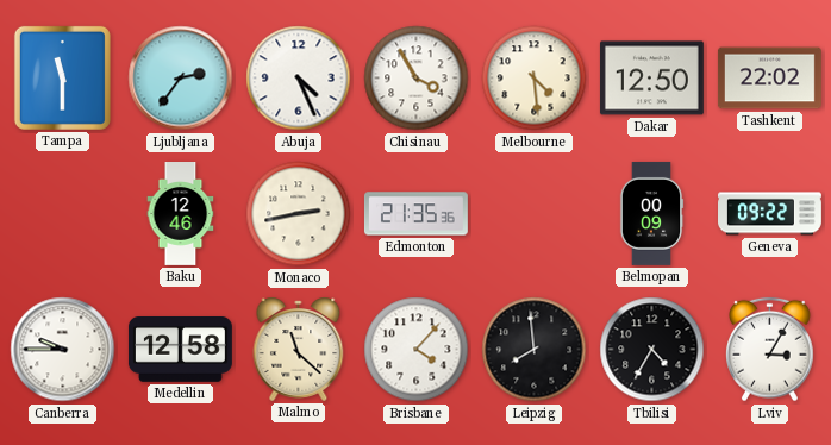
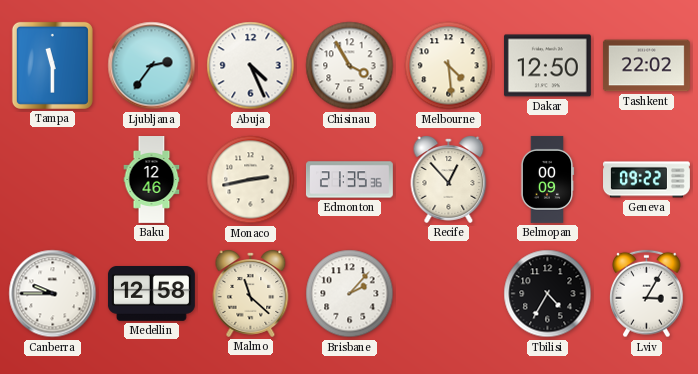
Recife: none -> 12:53
Brisbane: 4:07 -> 2:07
Leipzig: 7:59 -> none
